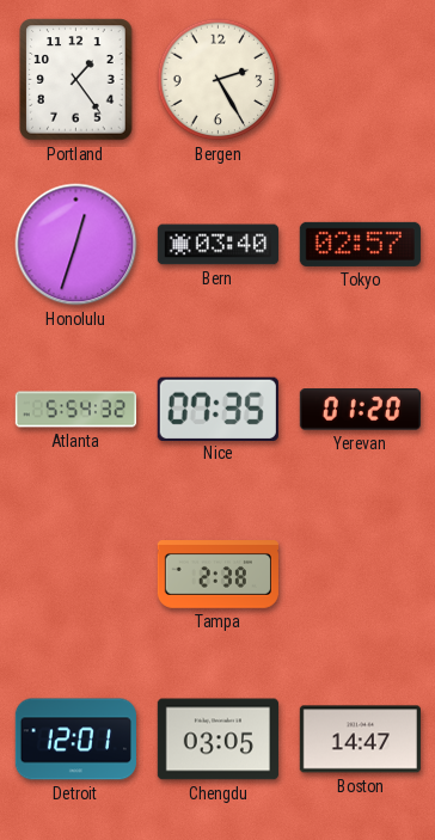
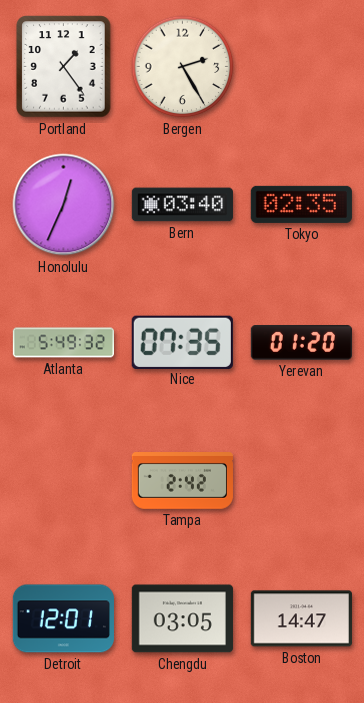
Honolulu: 12:33 -> 12:34
Tokyo: 02:57 -> 02:35
Atlanta: 5:54 -> 5:49
Tampa: 2:38 -> 2:42
